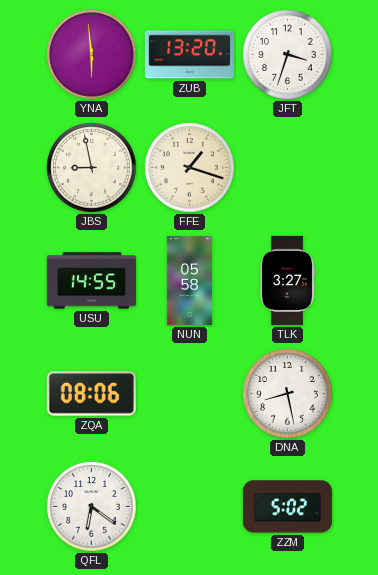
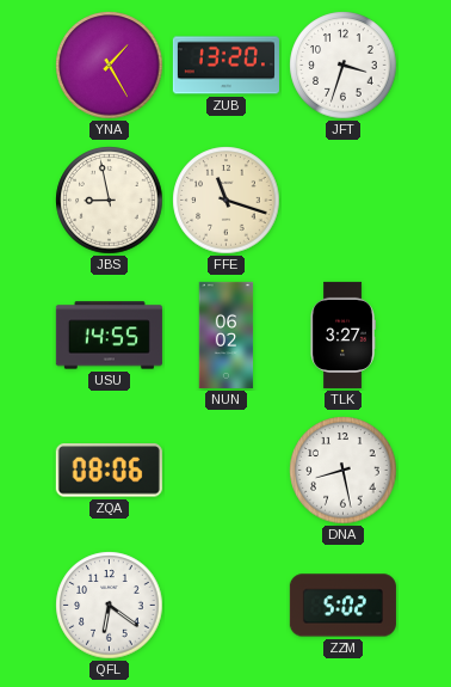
YNA: 5:59 -> 1:25
FFE: 1:18 -> 11:18
NUN: 05:58 -> 06:02
